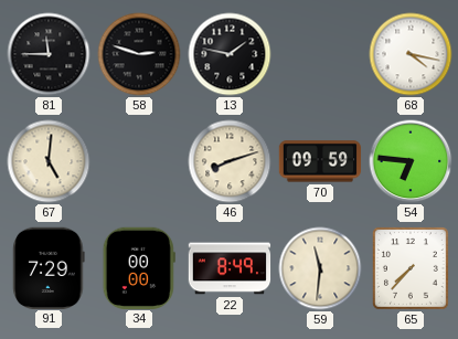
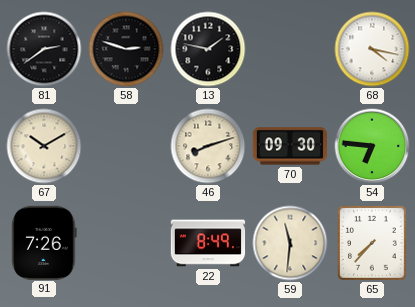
81: 11:45 -> 2:39
67: 5:01 -> 10:10
70: 09:59 -> 09:30
91: 7:29 -> 7:26
34: 00:00 -> none
